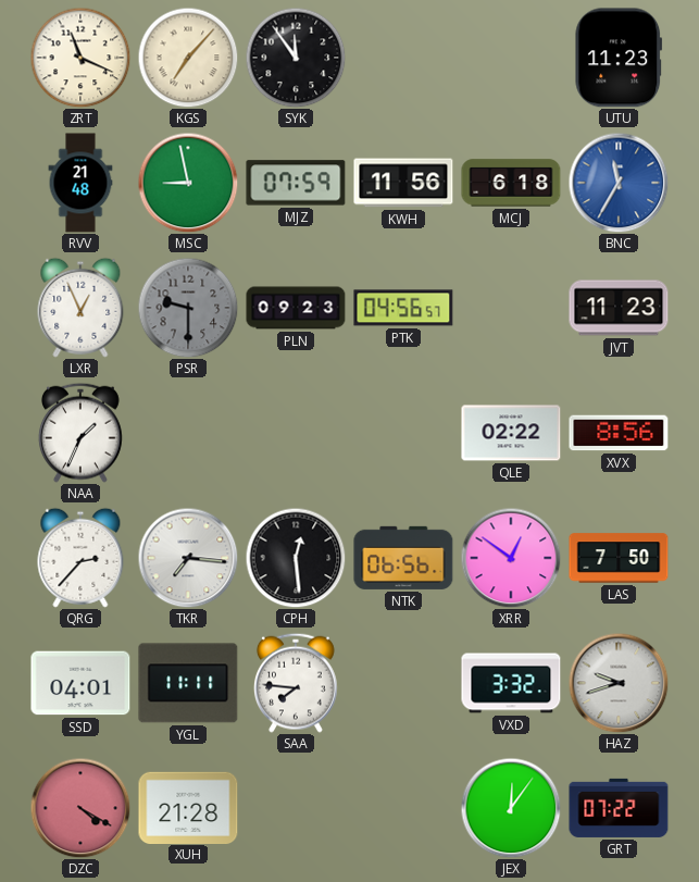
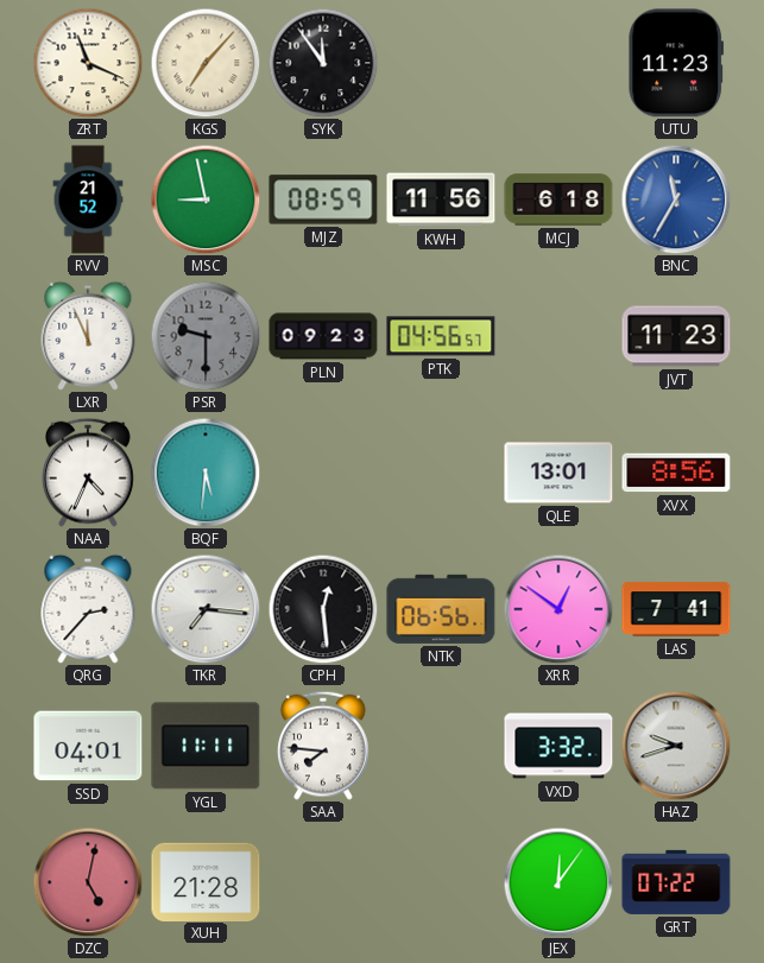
RVV: 21:48 -> 21:52
MJZ: 07:59 -> 08:59
LXR: 12:56 -> 11:56
NAA: 1:34 -> 4:34
BQF: none -> 5:31
QLE: 02:22 -> 13:01
LAS: 7:50 -> 7:41
DZC: 4:20 -> 5:02
